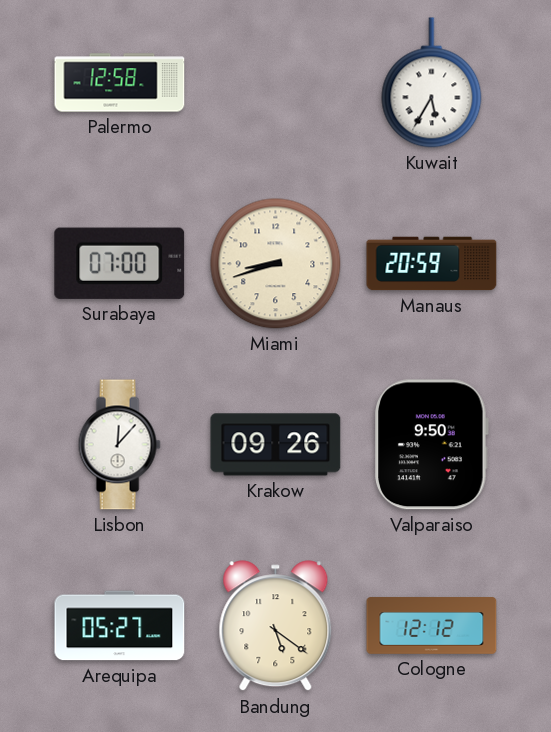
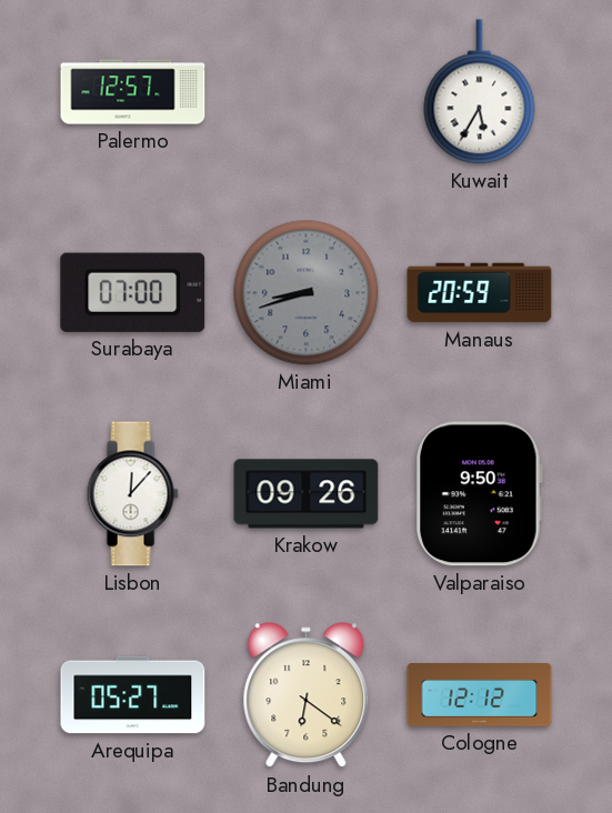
Palermo: 12:58 -> 12:57
Miami dial: cream -> grey
Bandung: 5:21 -> 6:21
